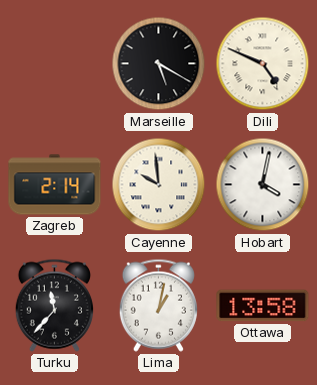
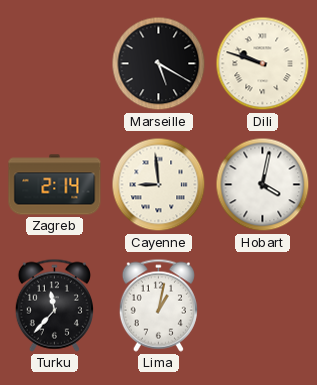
Dili: 4:49 -> 9:48
Cayenne: 9:59 -> 8:59
Ottawa: 13:58 -> none
